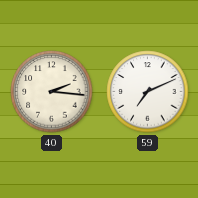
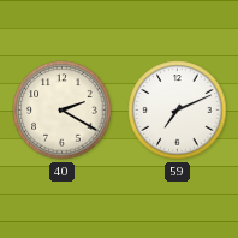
40: 2:16 -> 2:20
